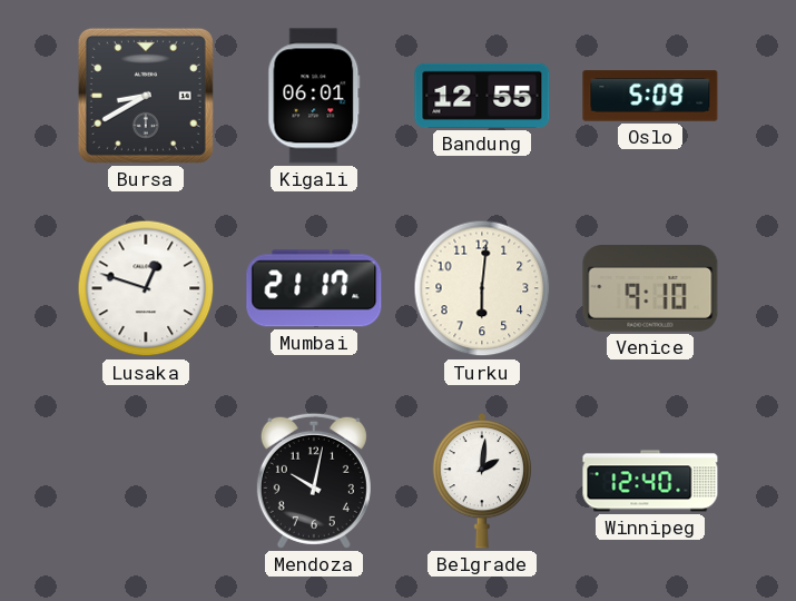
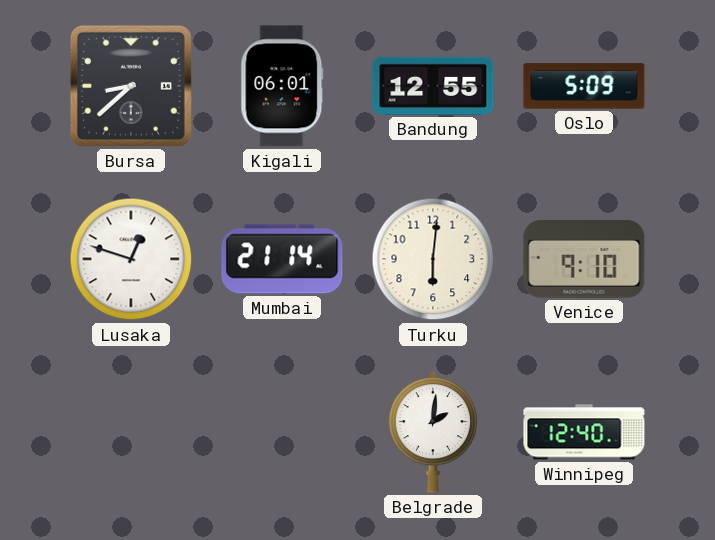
Bursa: 8:40 -> 8:38
Mumbai: 21:17 -> 21:14
Mendoza: 10:02 -> none
